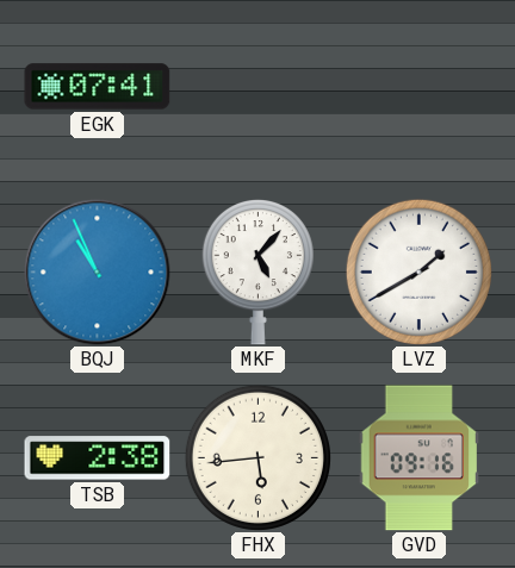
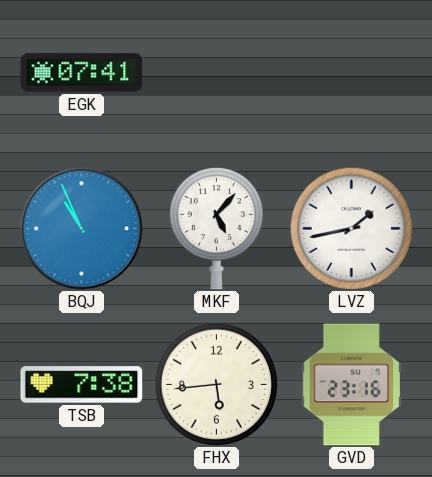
LVZ: 1:40 -> 1:43
TSB: 2:38 -> 7:38
GVD: 09:16 -> 23:16
